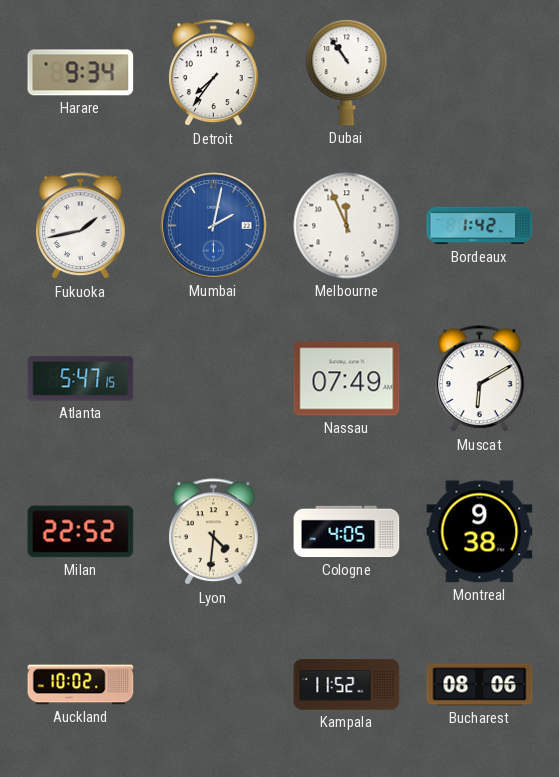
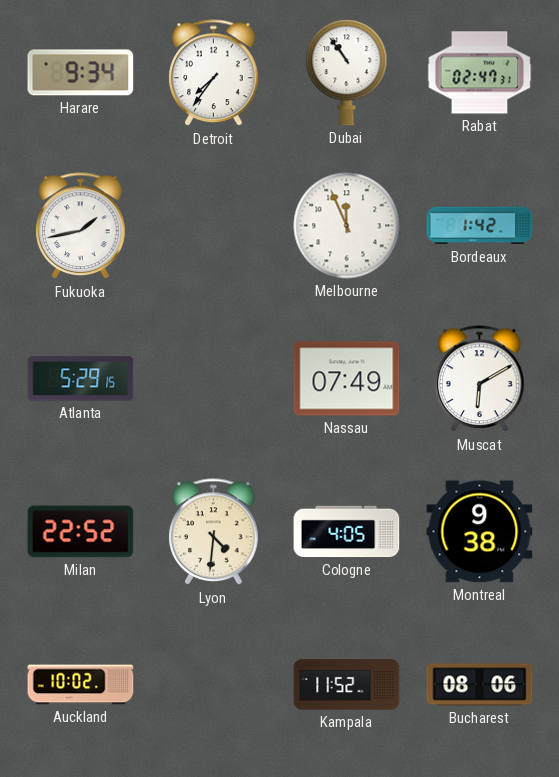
Rabat: none -> 02:47
Mumbai: 2:02 -> none
Atlanta: 5:47 -> 5:29
